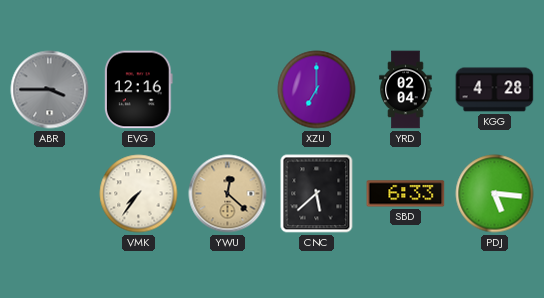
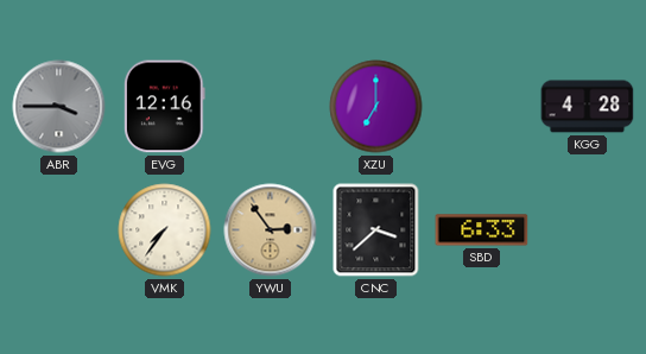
YRD: 02:04 -> none
YWU: 12:22 -> 2:54
CNC: 5:38 -> 3:38
PDJ: 5:16 -> none
